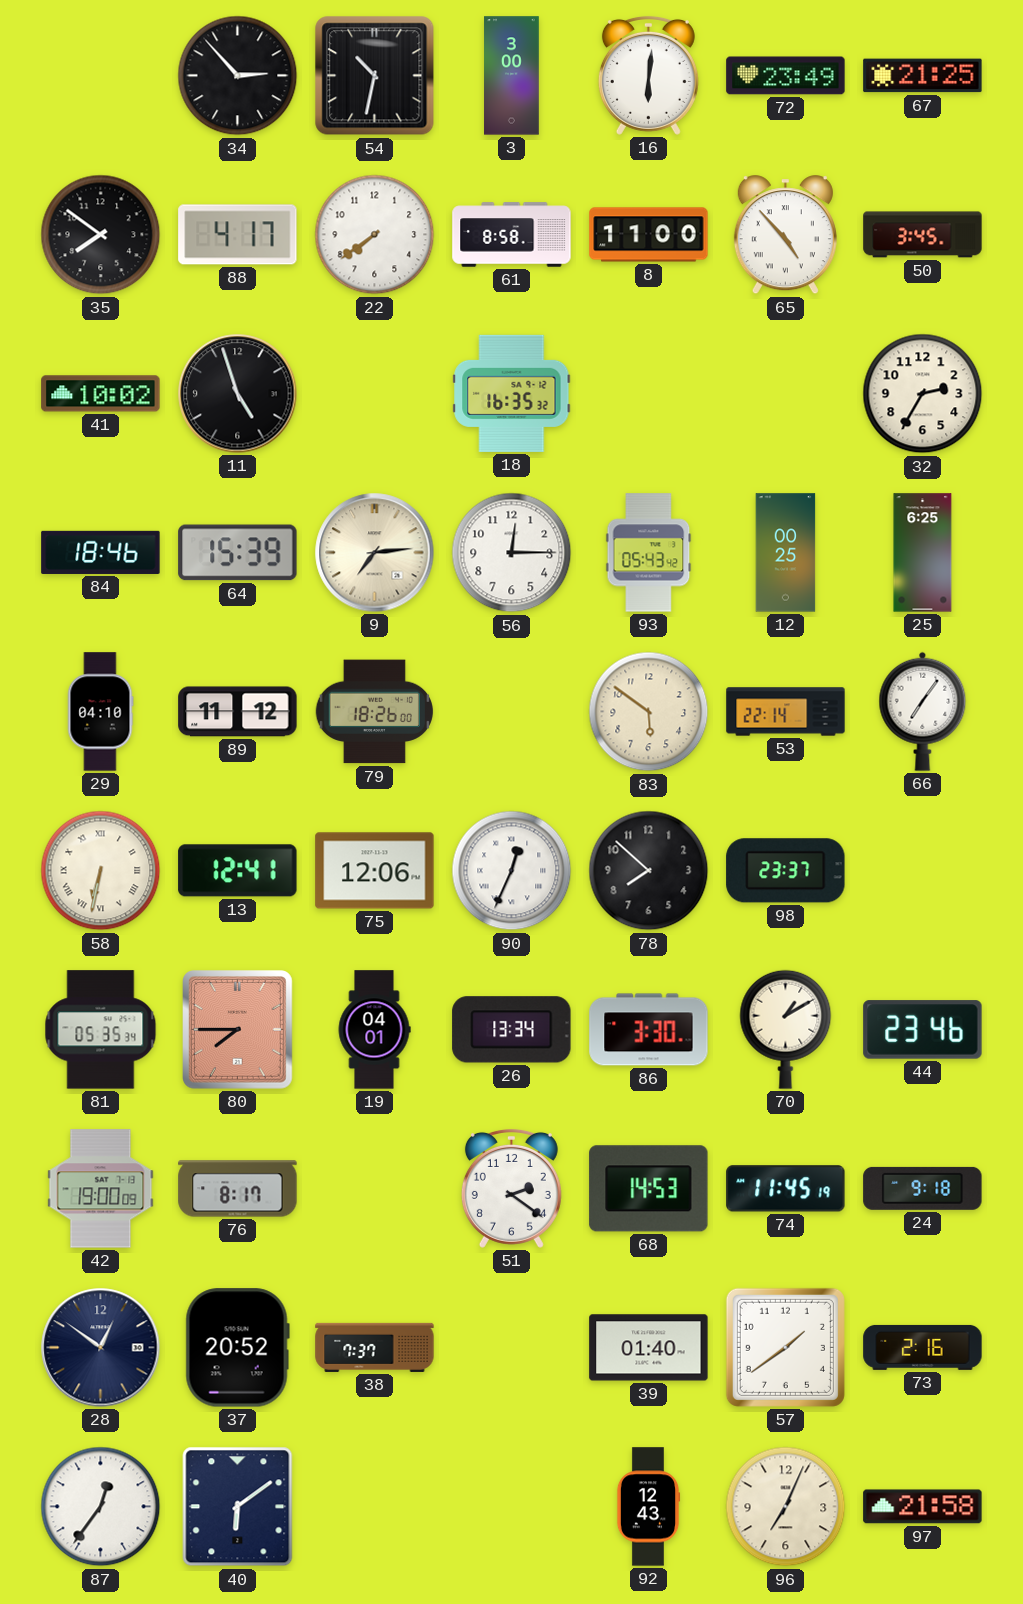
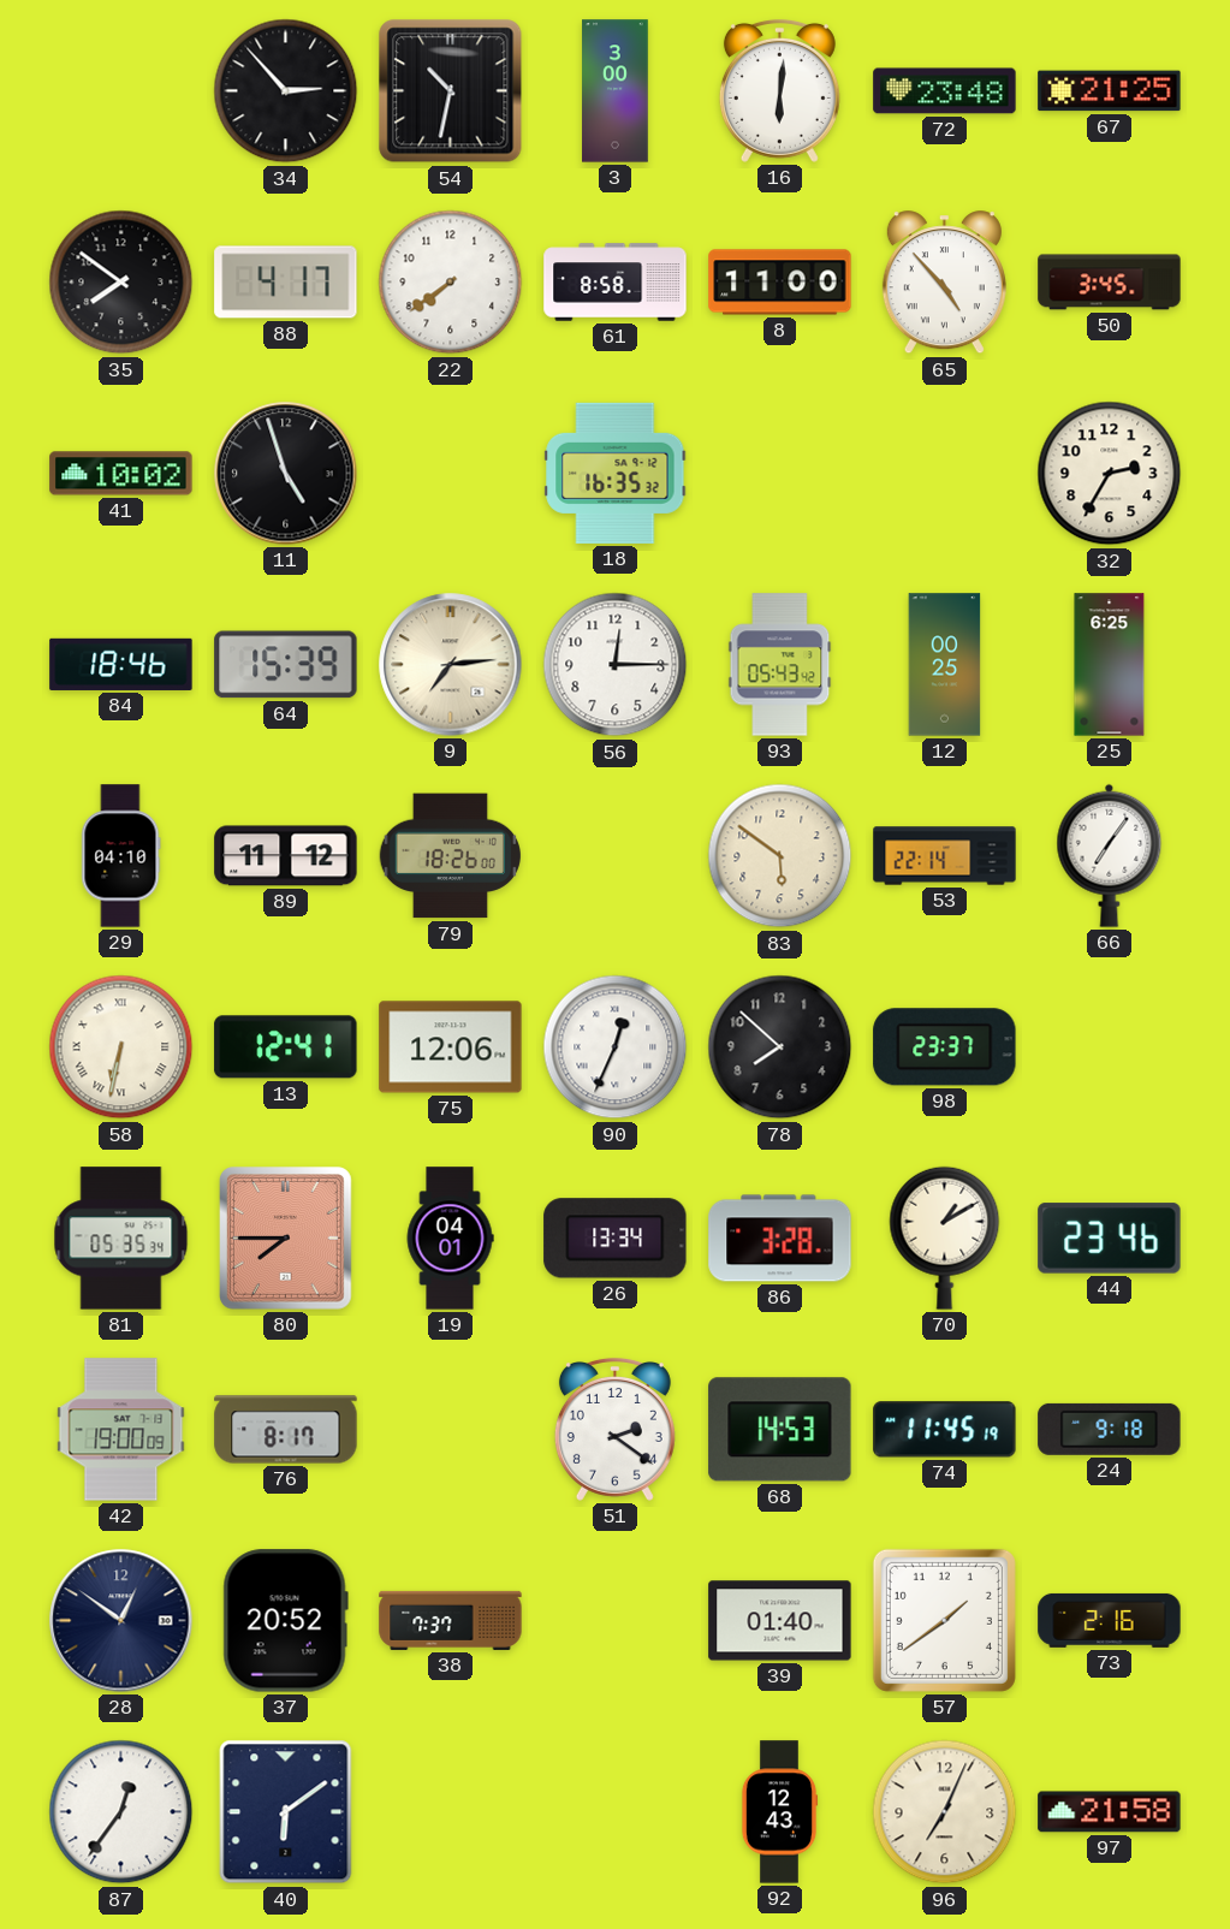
72: 23:49 -> 23:48
86: 3:30 -> 3:28
